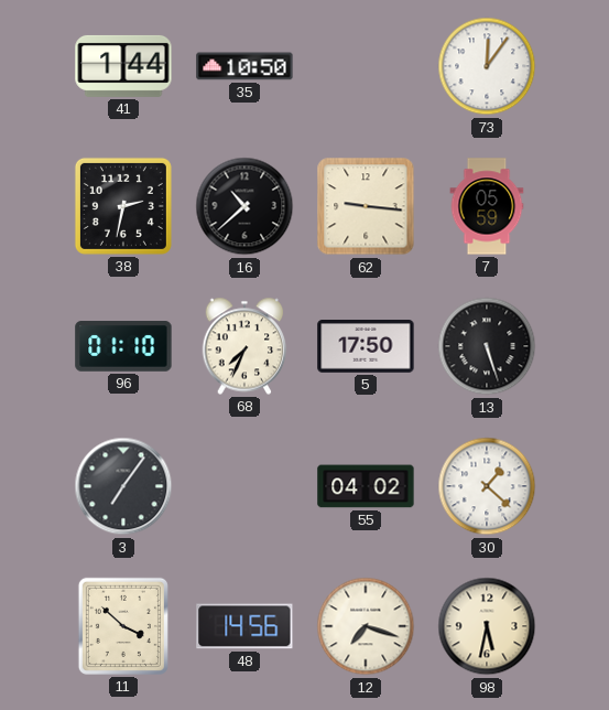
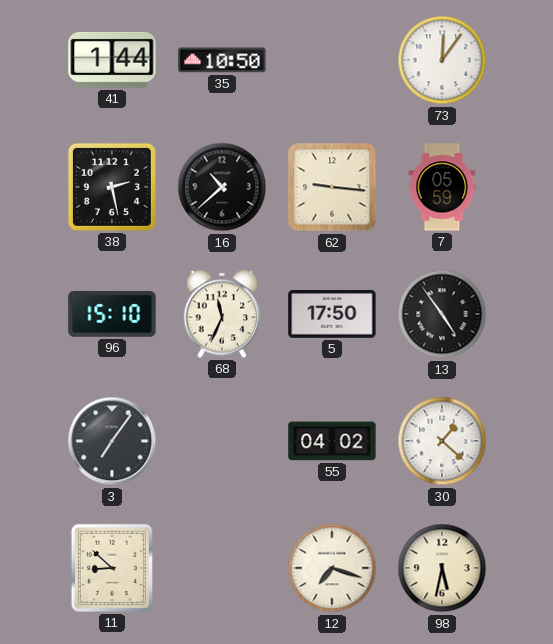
38: 2:32 -> 2:28
96: 01:10 -> 15:10
68: 7:34 -> 11:34
13: 5:27 -> 4:54
11: 3:52 -> 8:52
48: 14:56 -> none
